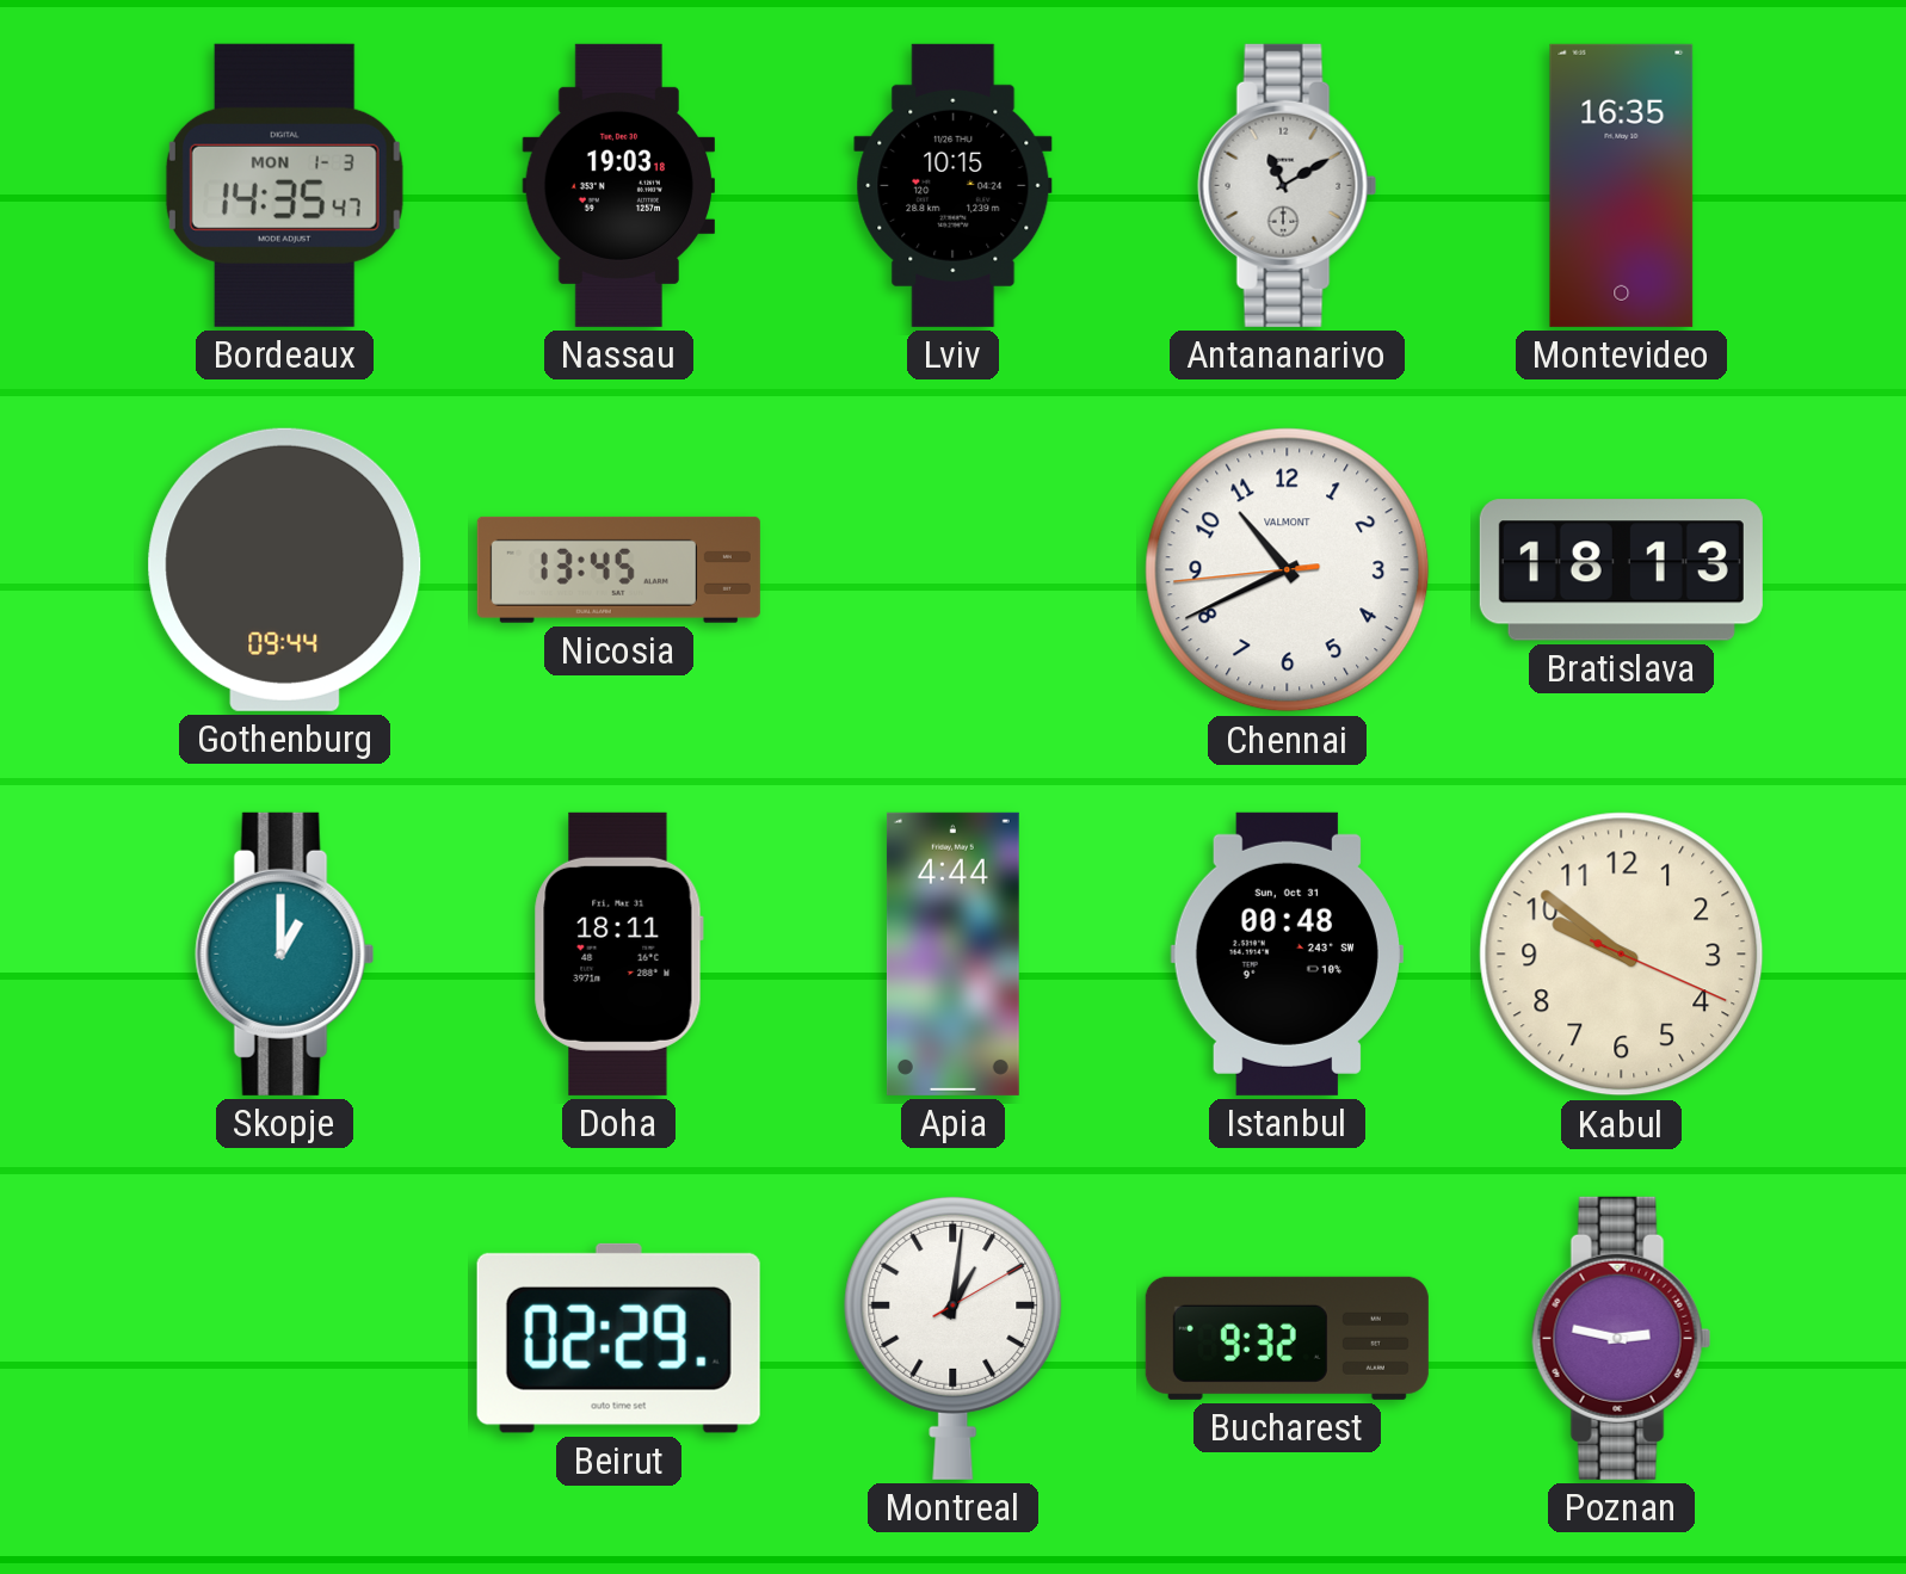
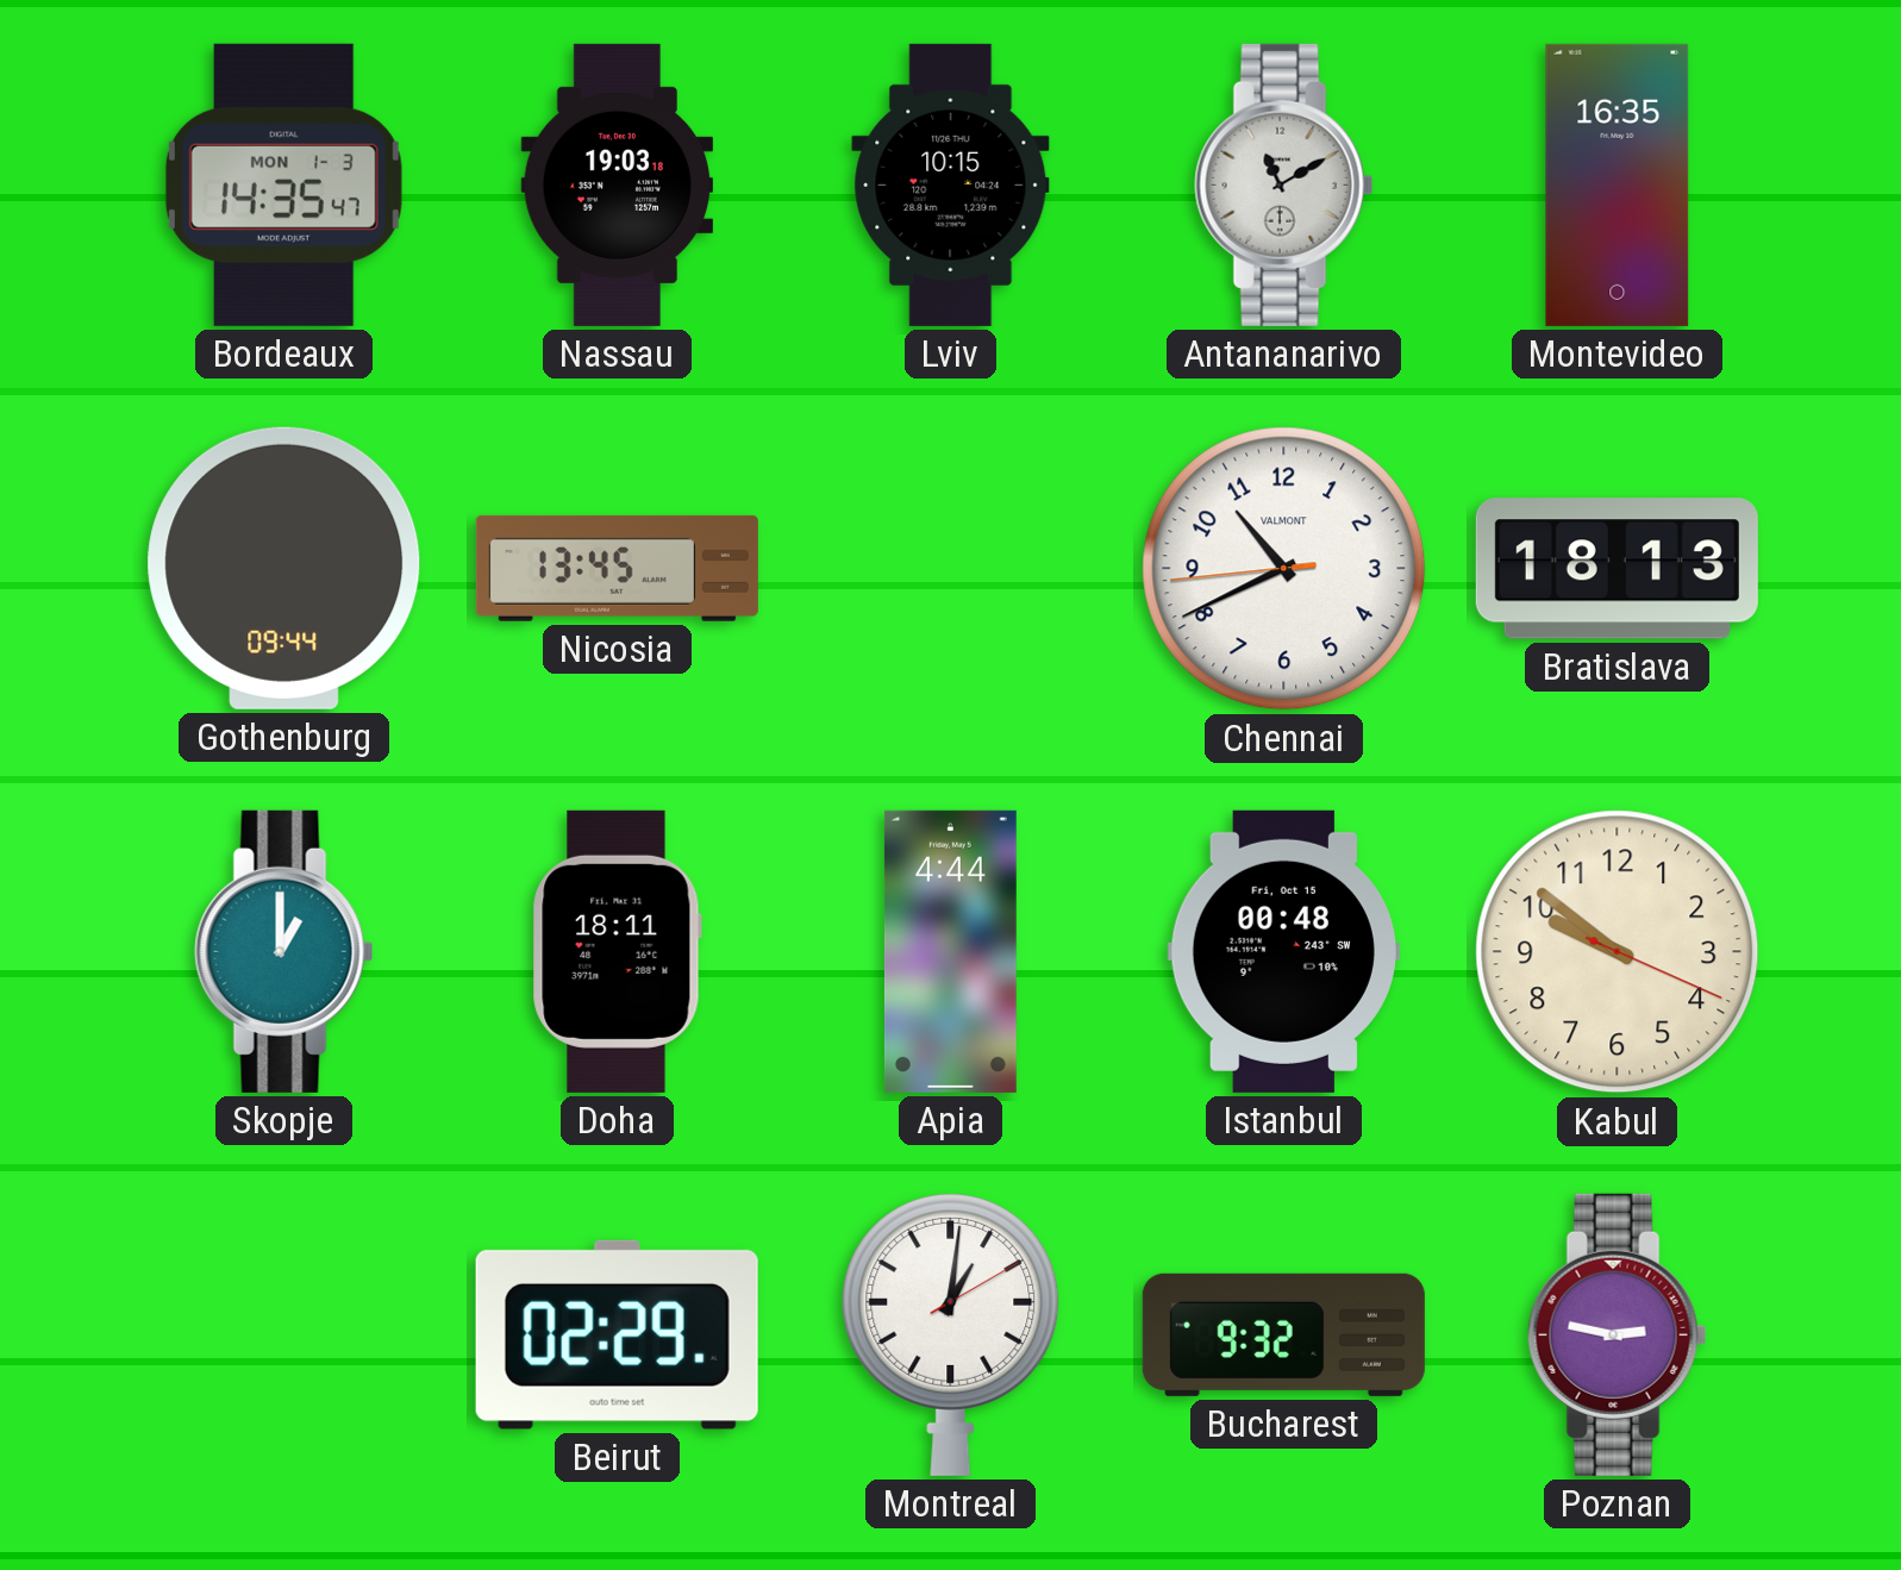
Istanbul date: Sun, Oct 31 -> Fri, Oct 15
